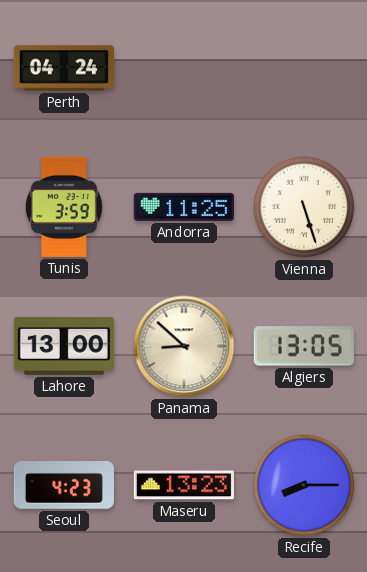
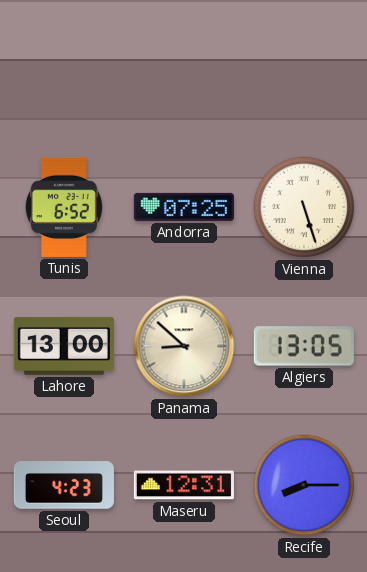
Perth: 04:24 -> none
Tunis: 3:59 -> 6:52
Andorra: 11:25 -> 07:25
Maseru: 13:23 -> 12:31
